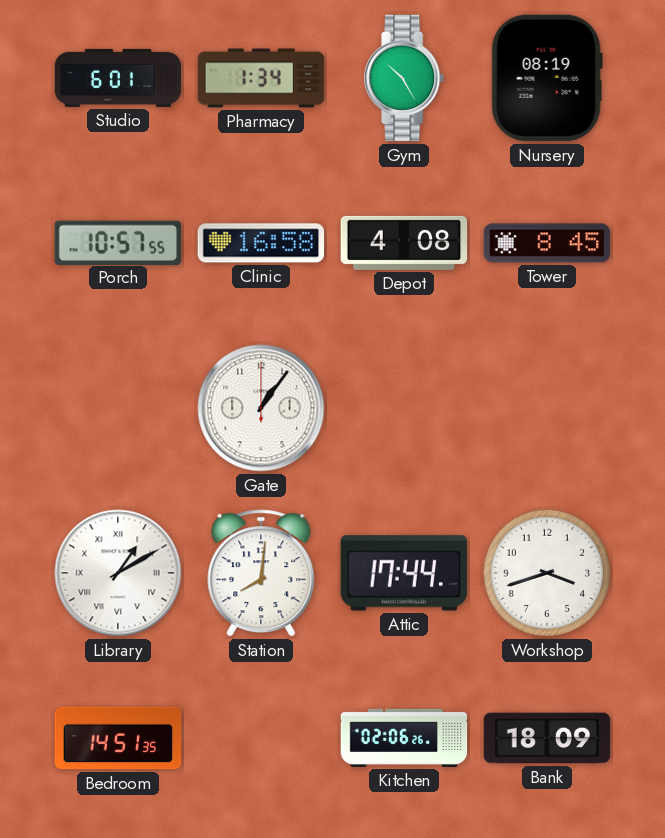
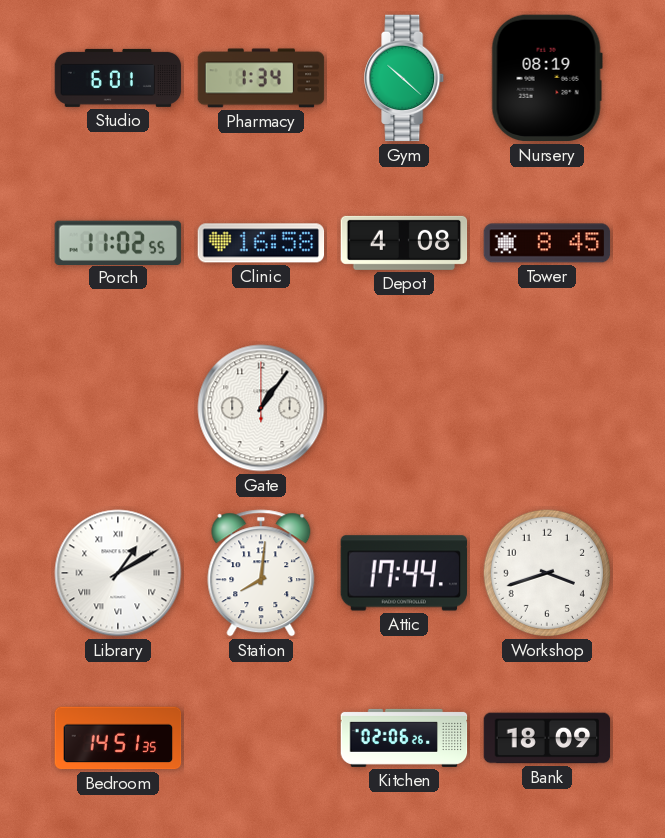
Gym: 10:25 -> 10:22
Porch: 10:57 -> 11:02
